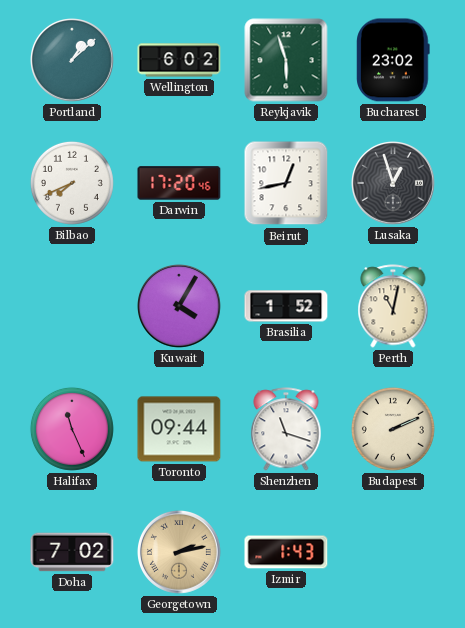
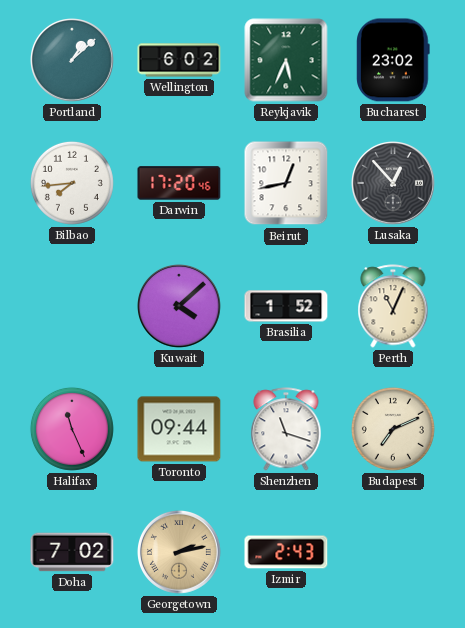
Reykjavik: 5:57 -> 5:34
Bilbao: 7:41 -> 7:44
Lusaka: 12:57 -> 12:53
Kuwait: 4:05 -> 4:08
Perth: 11:02 -> 11:04
Budapest: 2:11 -> 7:11
Izmir: 1:43 -> 2:43
